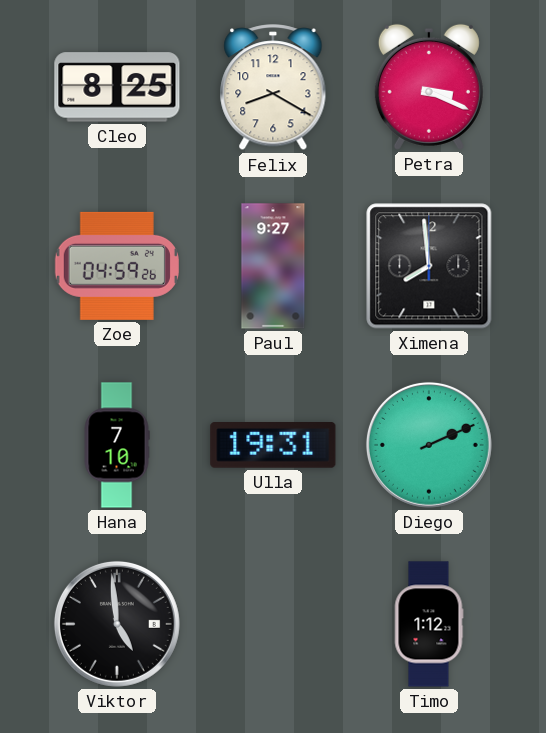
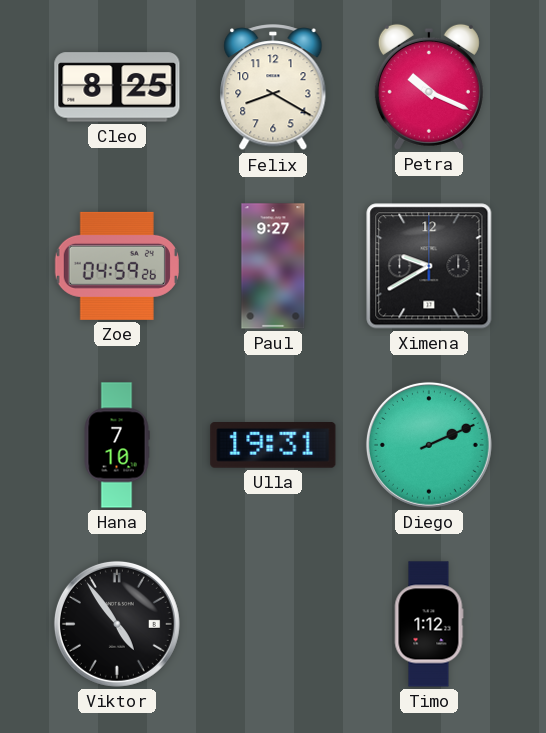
Petra: 3:19 -> 10:19
Ximena: 7:59 -> 9:40
Viktor: 4:59 -> 4:54
